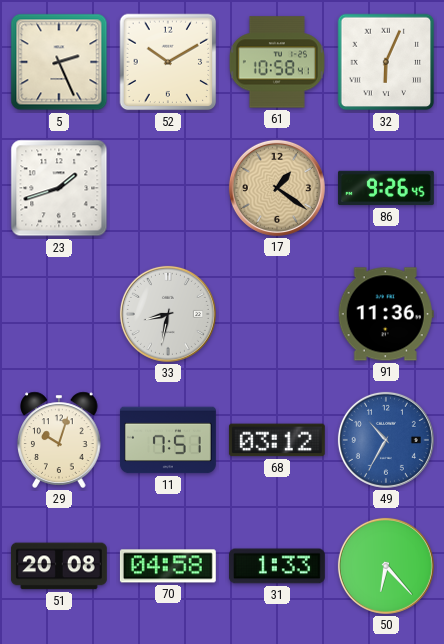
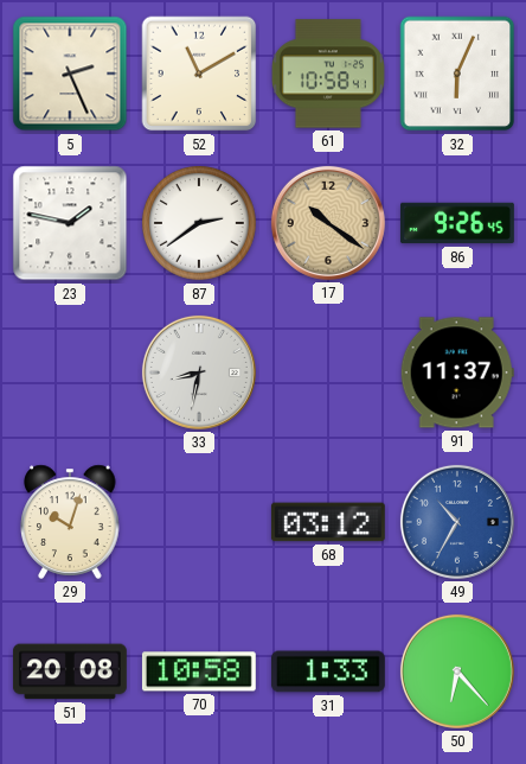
52: 10:10 -> 11:10
23: 1:42 -> 1:47
87: none -> 2:39
17: 1:21 -> 10:21
91: 11:36 -> 11:37
11: 7:51 -> none
70: 04:58 -> 10:58
